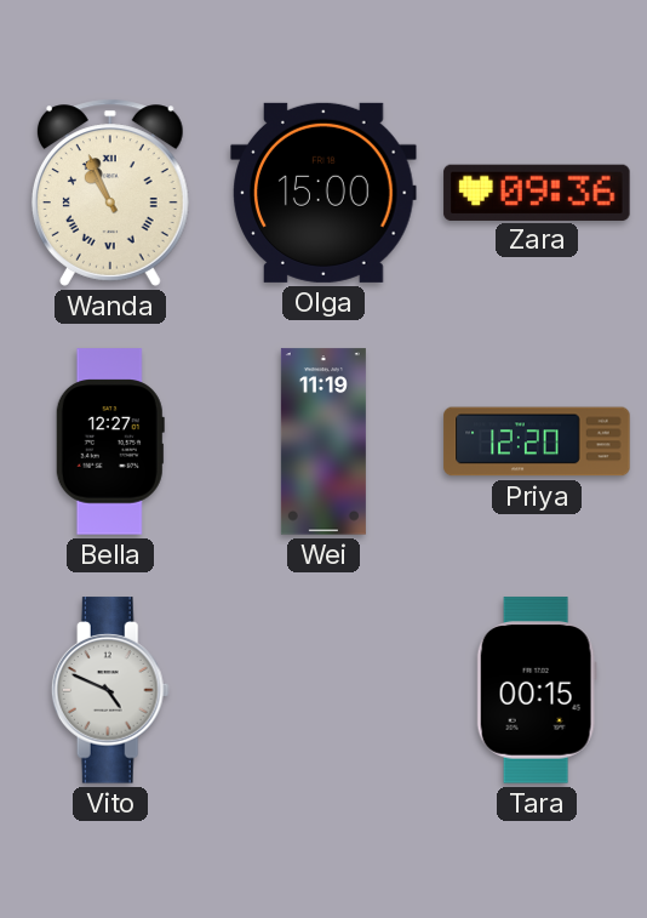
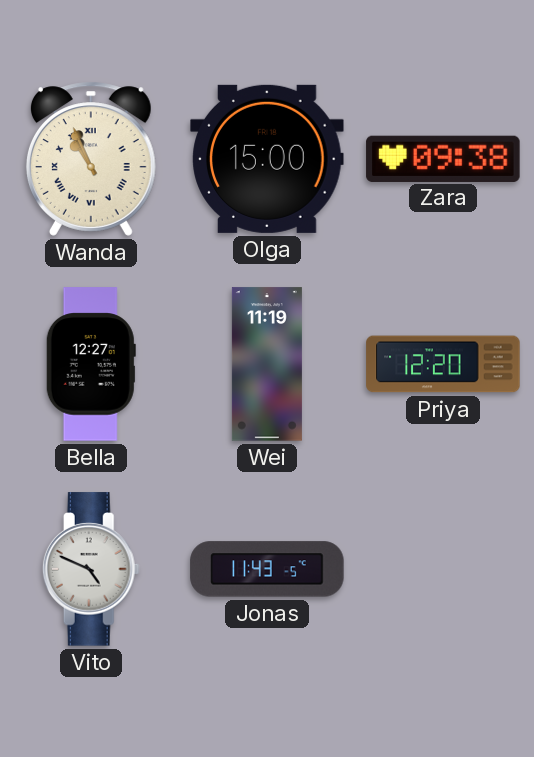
Zara: 09:36 -> 09:38
Jonas: none -> 11:43
Tara: 00:15 -> none
